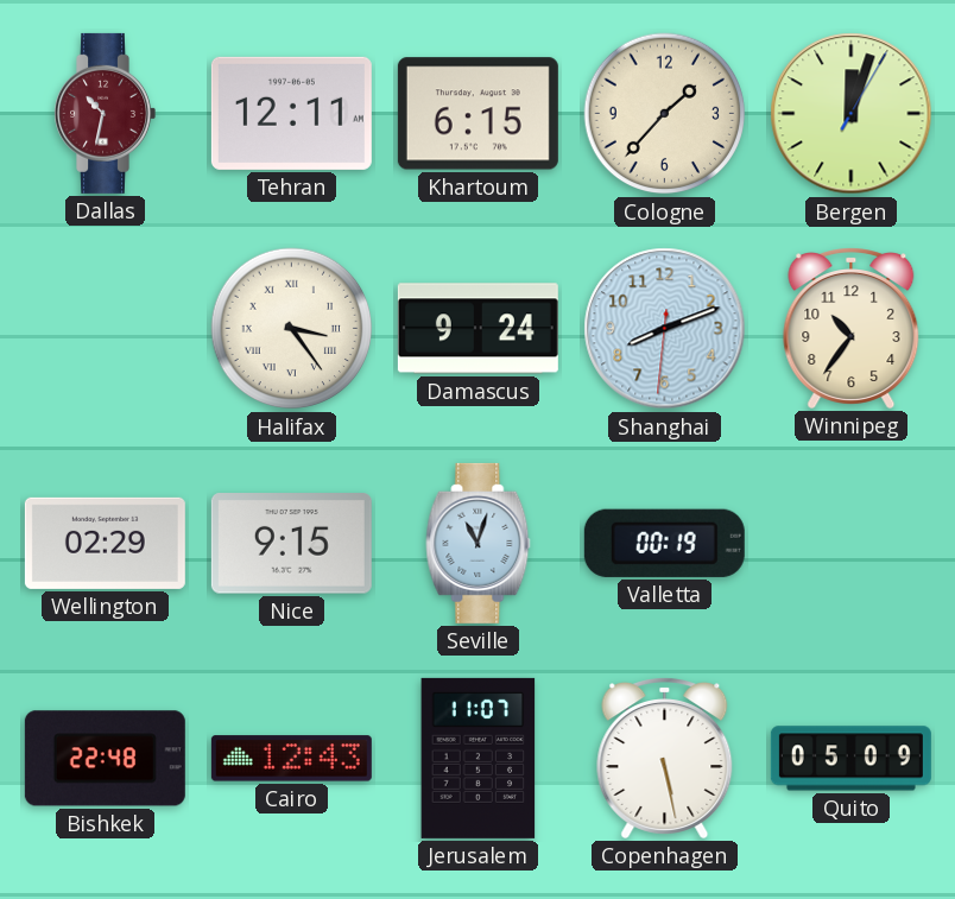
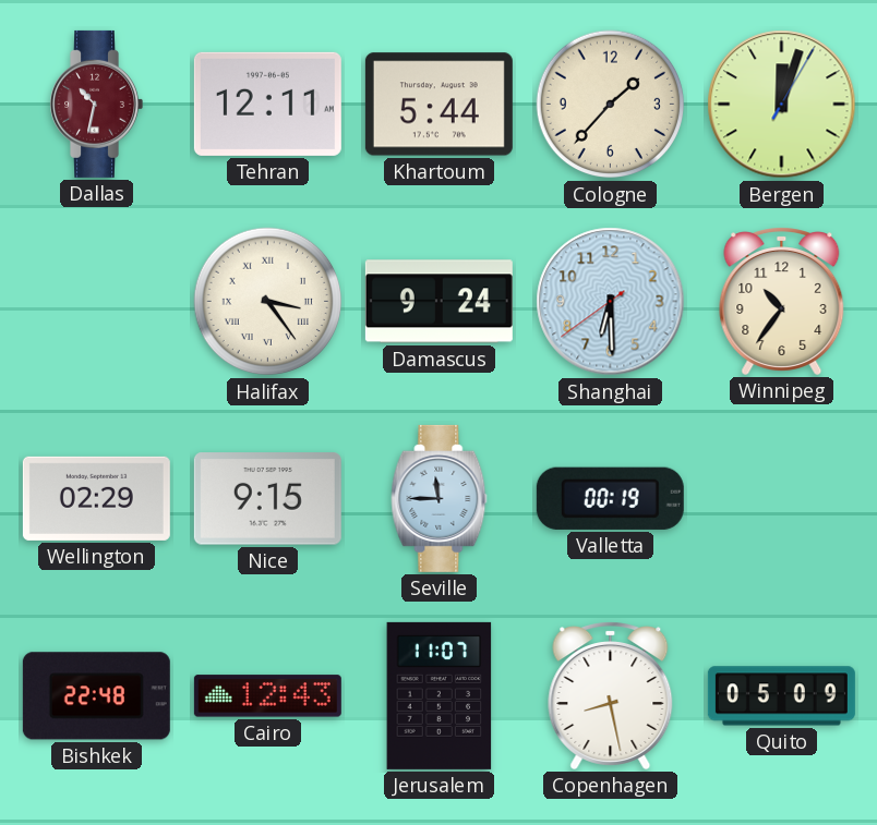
Khartoum: 6:15 -> 5:44
Shanghai: 8:11 -> 6:29
Seville: 11:03 -> 11:45
Copenhagen: 5:28 -> 8:28
